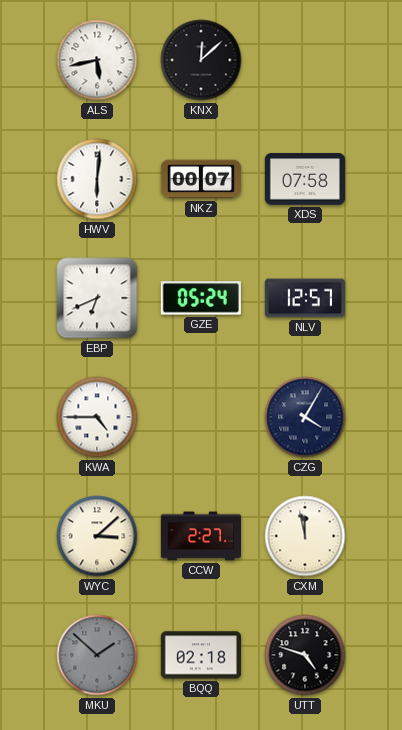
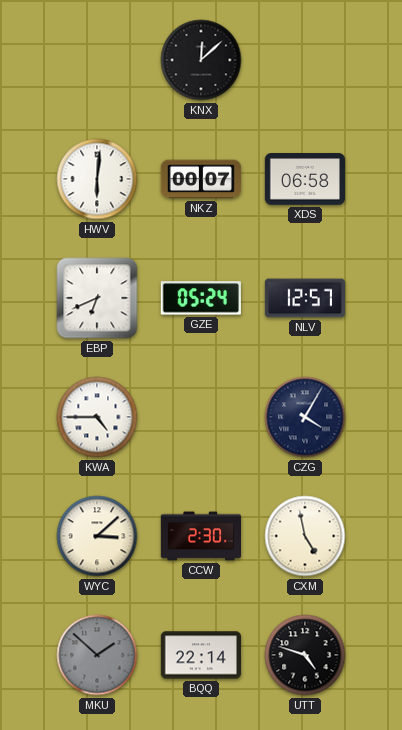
ALS: 5:43 -> none
XDS: 07:58 -> 06:58
CCW: 2:27 -> 2:30
CXM: 11:58 -> 4:58
BQQ: 02:18 -> 22:14
